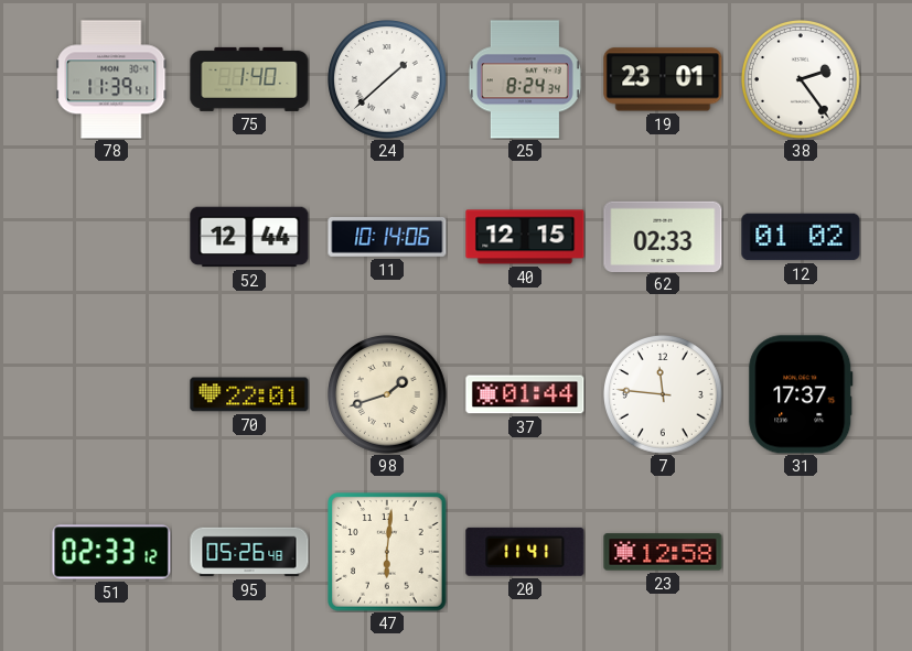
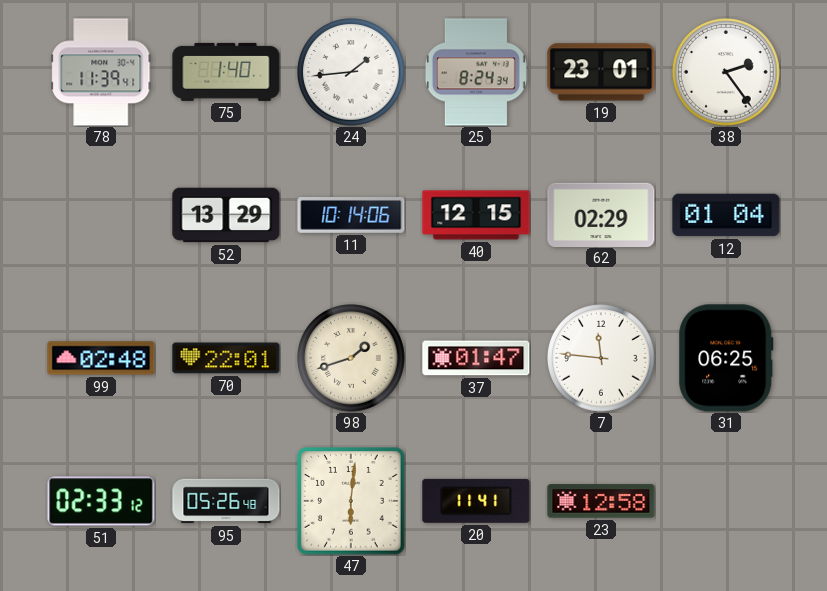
24: 1:38 -> 1:44
52: 12:44 -> 13:29
62: 02:33 -> 02:29
12: 01:02 -> 01:04
99: none -> 02:48
37: 01:44 -> 01:47
31: 17:37 -> 06:25
